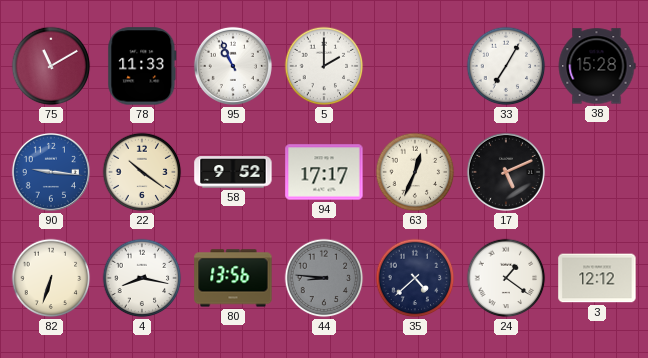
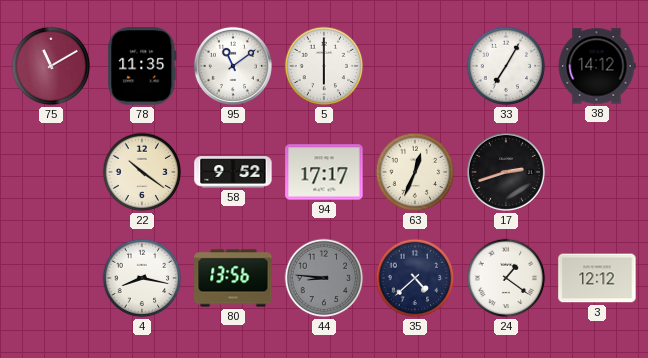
78: 11:33 -> 11:35
95: 10:56 -> 11:09
5: 2:00 -> 6:00
38: 15:28 -> 14:12
90: 9:16 -> none
17: 5:11 -> 2:42
82: 6:33 -> none
